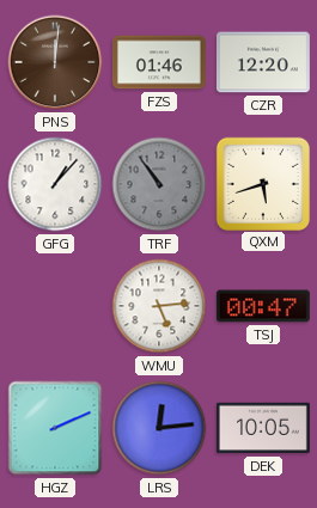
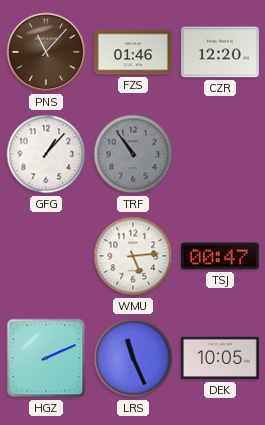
PNS: 12:01 -> 11:07
QXM: 5:42 -> none
LRS: 12:14 -> 11:26
